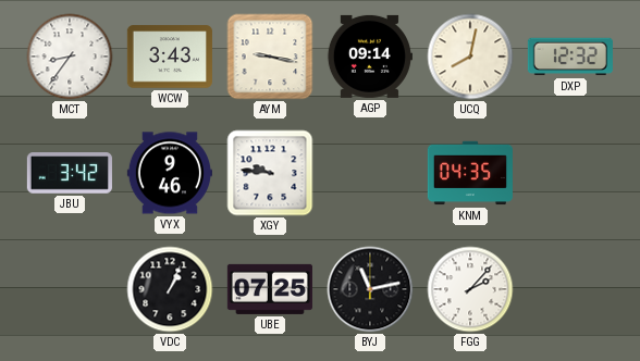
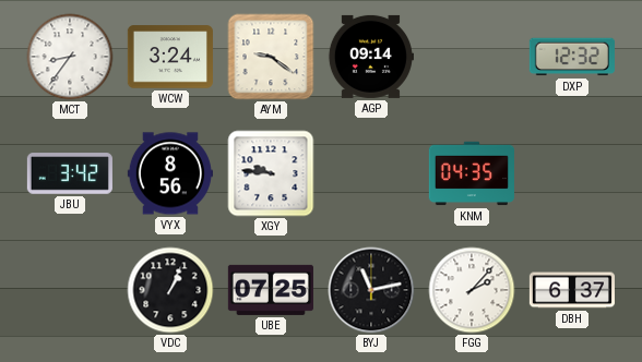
WCW: 3:43 -> 3:24
AYM: 9:17 -> 9:21
UCQ: 8:02 -> none
VYX: 9:46 -> 8:56
DBH: none -> 6:37
